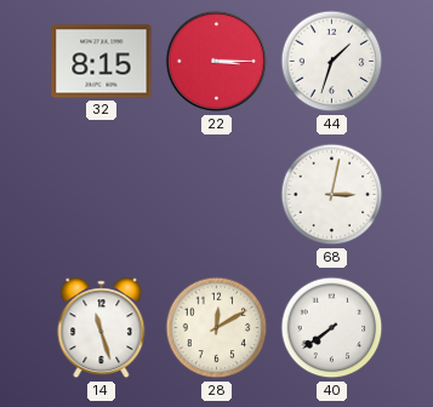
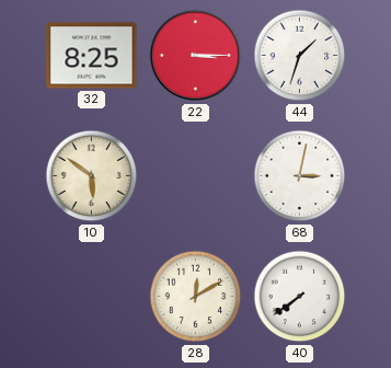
32: 8:15 -> 8:25
10: none -> 5:51
14: 11:27 -> none
